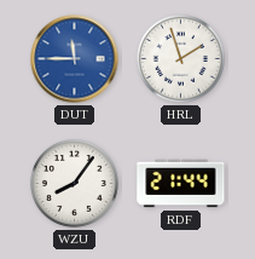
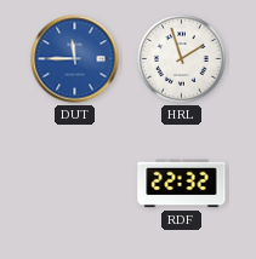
WZU: 8:06 -> none
RDF: 21:44 -> 22:32
